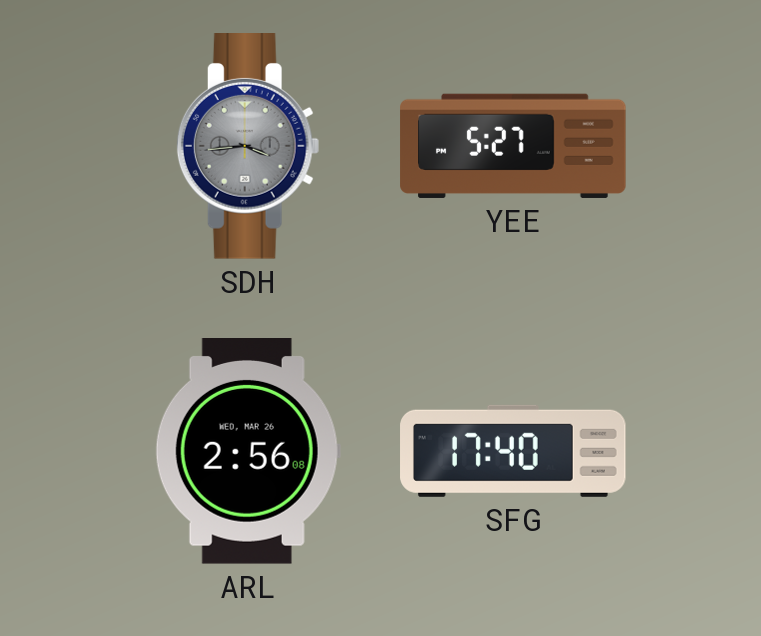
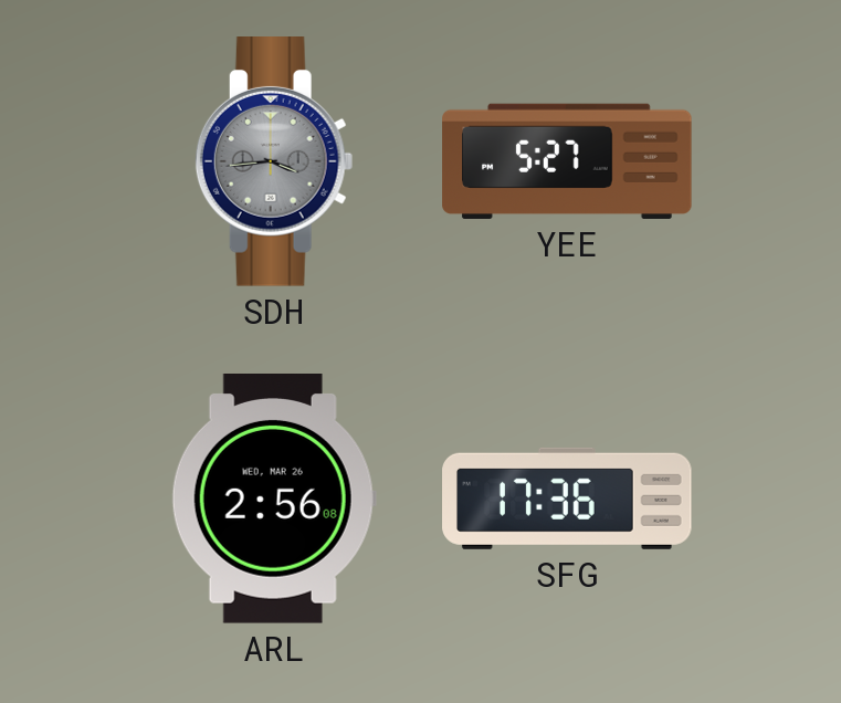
SFG: 17:40 -> 17:36
